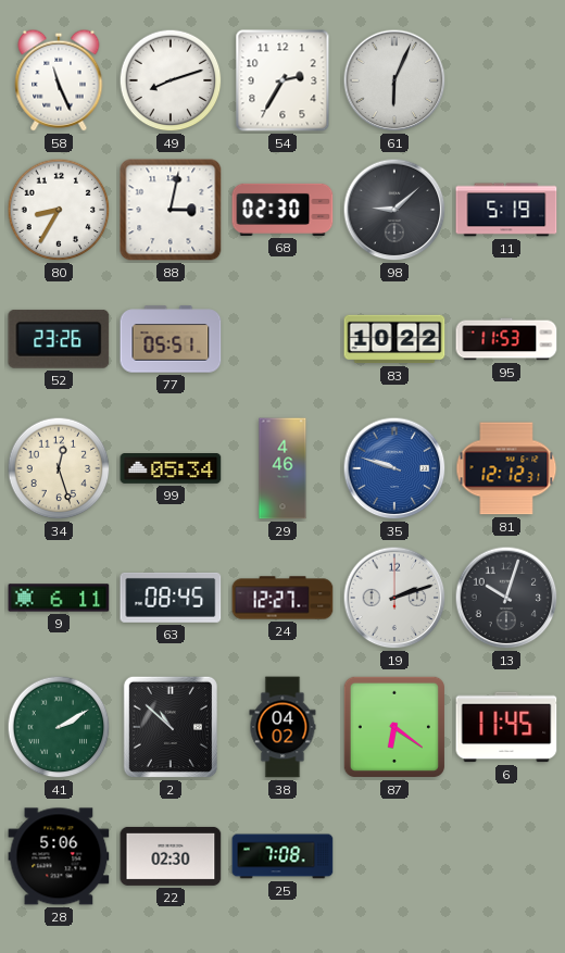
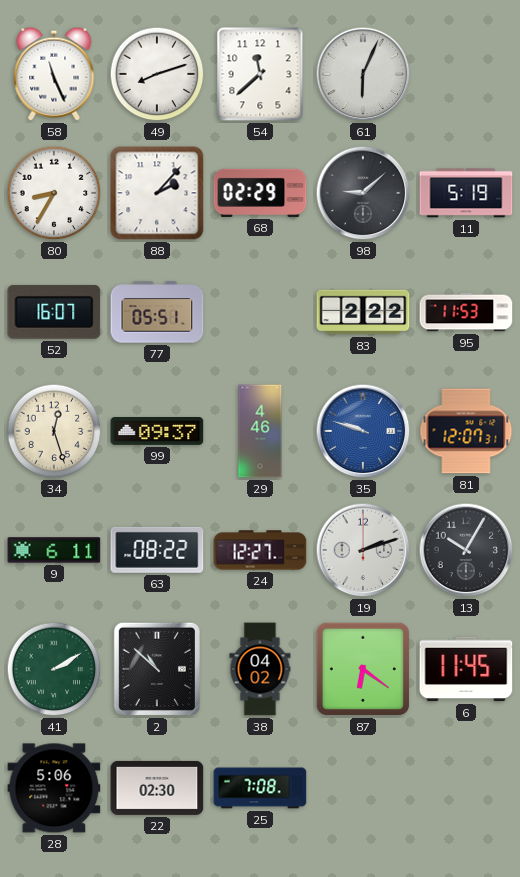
54: 2:35 -> 11:38
88: 3:02 -> 2:07
68: 02:30 -> 02:29
52: 23:26 -> 16:07
83: 10:22 -> 2:22
99: 05:34 -> 09:37
81: 12:12 -> 12:07
63: 08:45 -> 08:22
13: 10:03 -> 10:05
